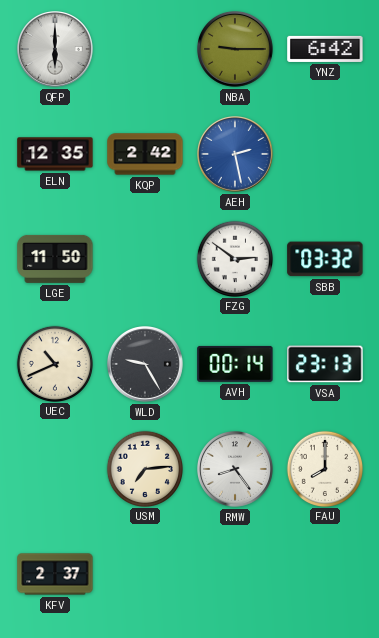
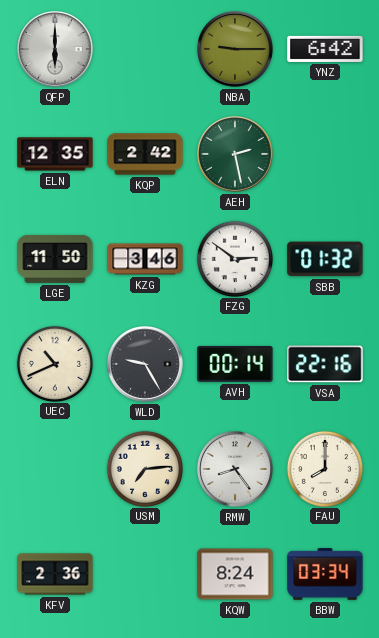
AEH dial: blue -> green
KZG: none -> 3:46
SBB: 03:32 -> 01:32
VSA: 23:13 -> 22:16
KFV: 2:37 -> 2:36
KQW: none -> 8:24
BBW: none -> 03:34
